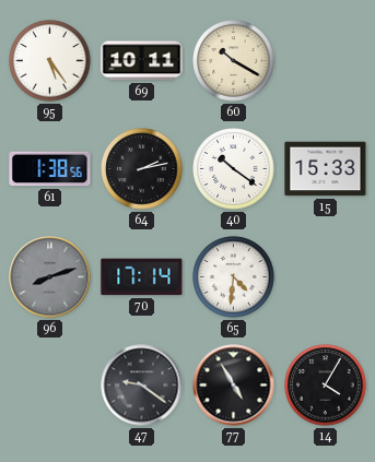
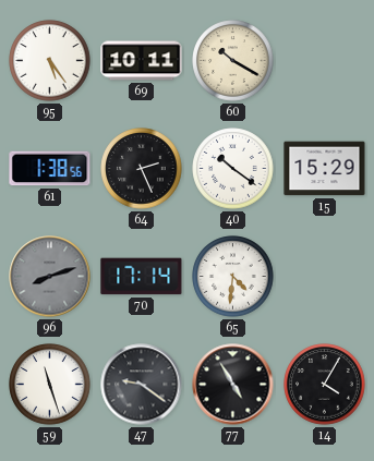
64: 2:13 -> 2:26
15: 15:33 -> 15:29
59: none -> 11:27
